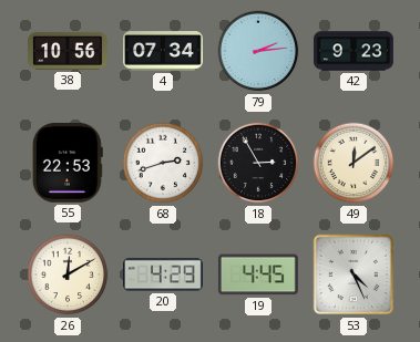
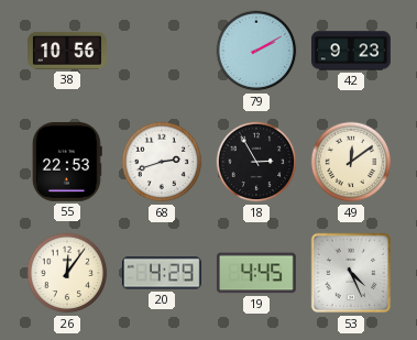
4: 07:34 -> none
79: 2:14 -> 2:10
26: 12:10 -> 12:06
